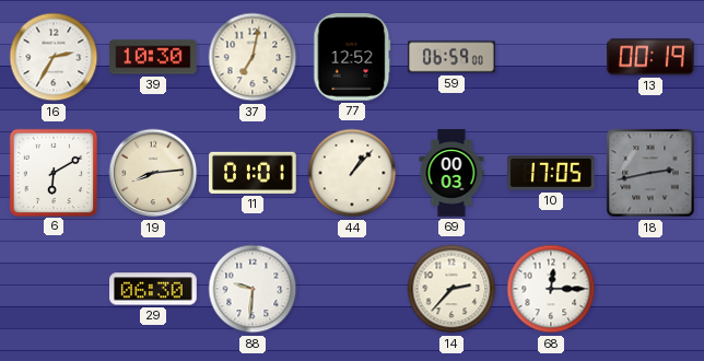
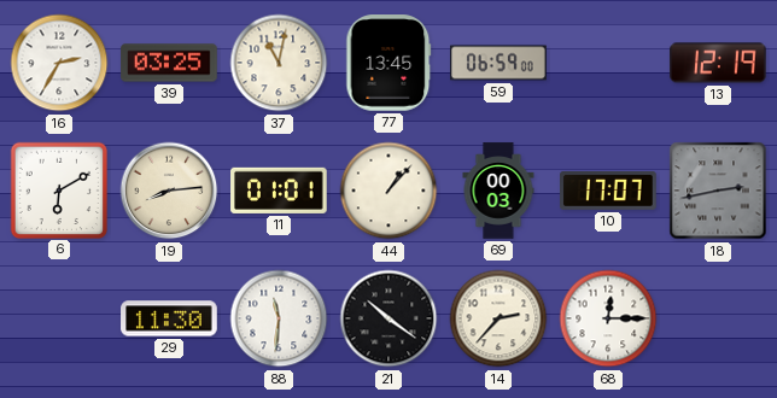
39: 10:30 -> 03:25
37: 7:02 -> 11:02
77: 12:52 -> 13:45
13: 00:19 -> 12:19
10: 17:05 -> 17:07
29: 06:30 -> 11:30
88: 9:31 -> 11:31
21: none -> 10:21
